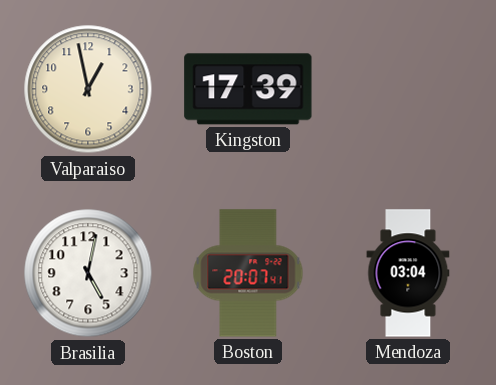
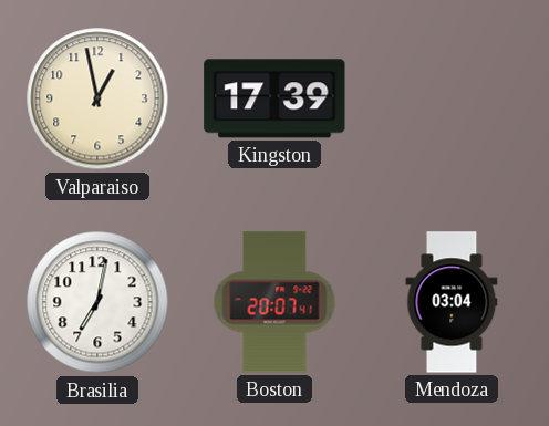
Brasilia: 5:02 -> 7:02
